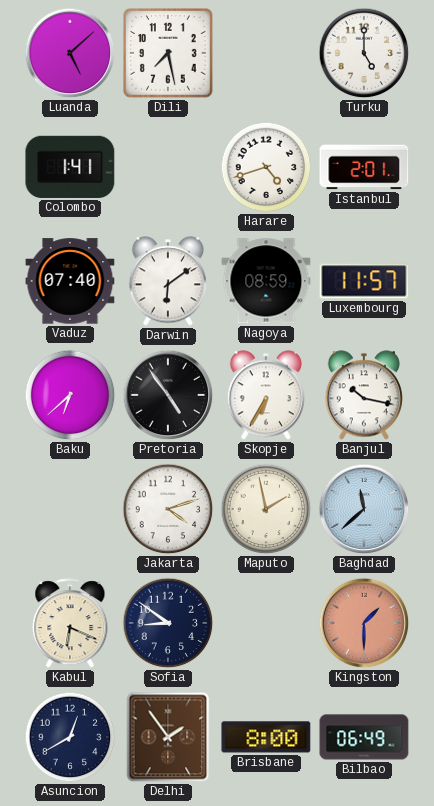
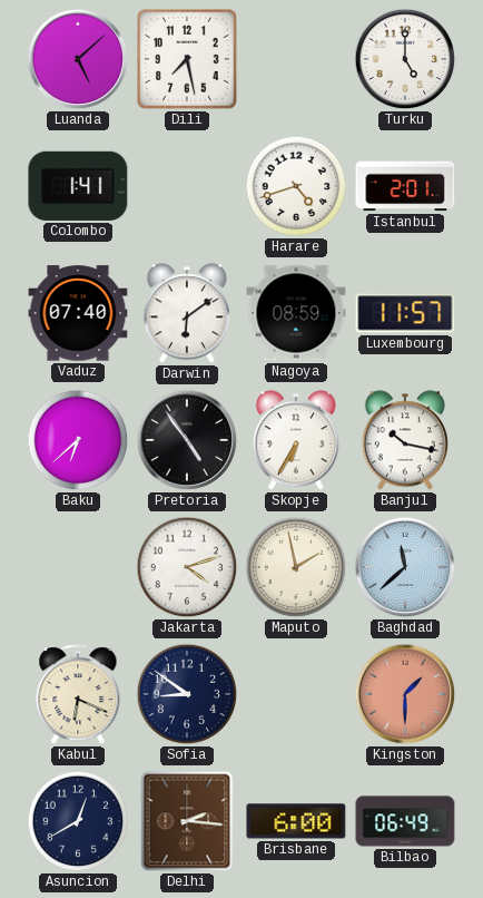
Delhi: 1:54 -> 2:16
Brisbane: 8:00 -> 6:00
